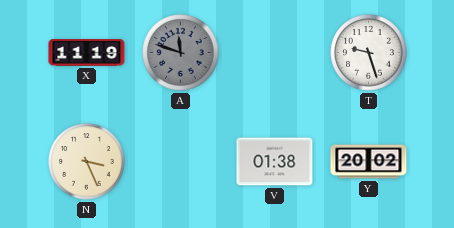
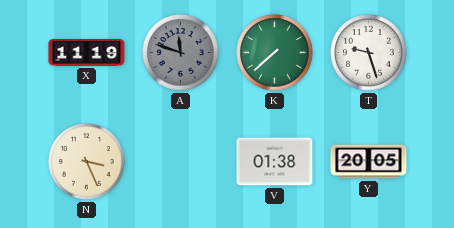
K: none -> 7:38
Y: 20:02 -> 20:05
